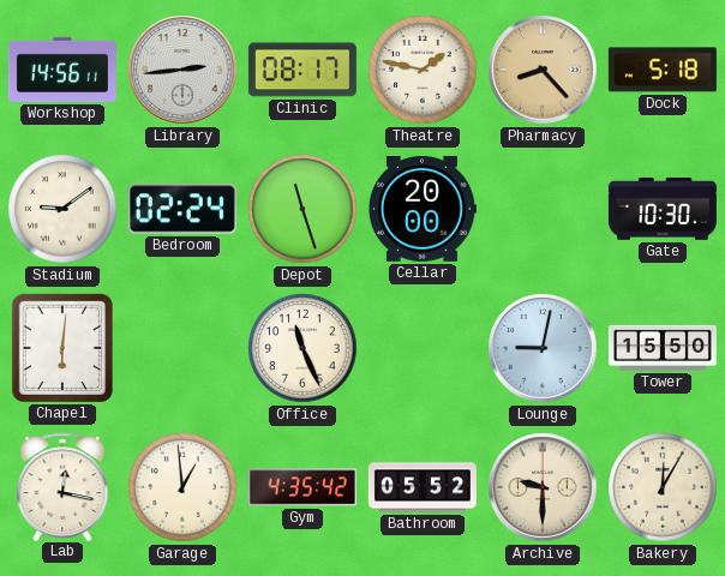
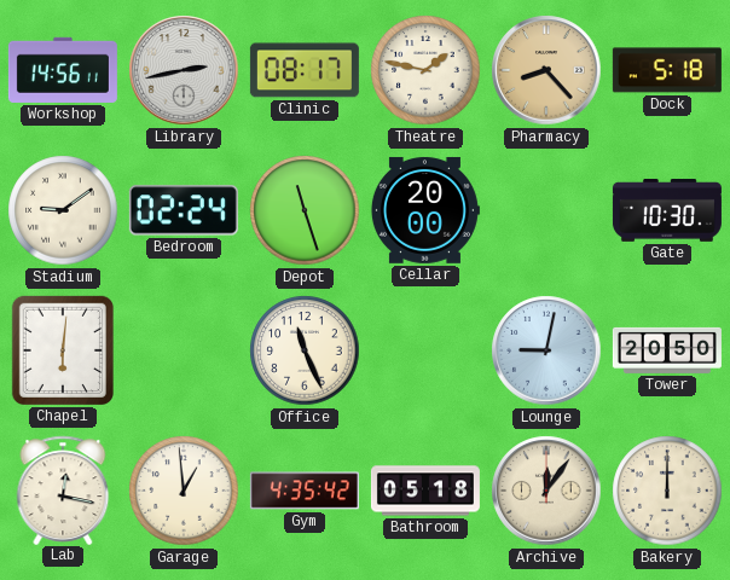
Library: 2:44 -> 2:43
Tower: 15:50 -> 20:50
Bathroom: 05:52 -> 05:18
Archive: 9:30 -> 12:06
Bakery: 12:05 -> 12:00
